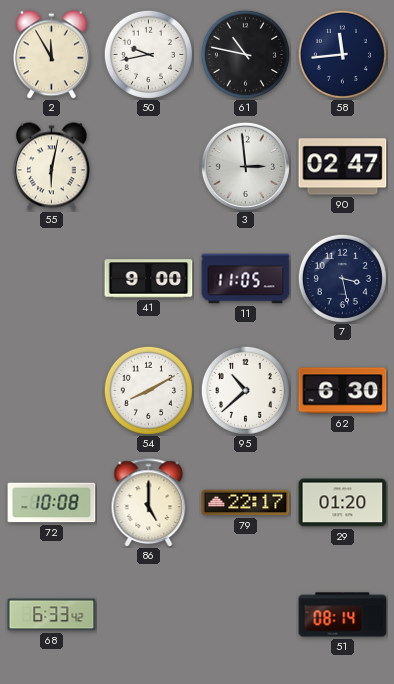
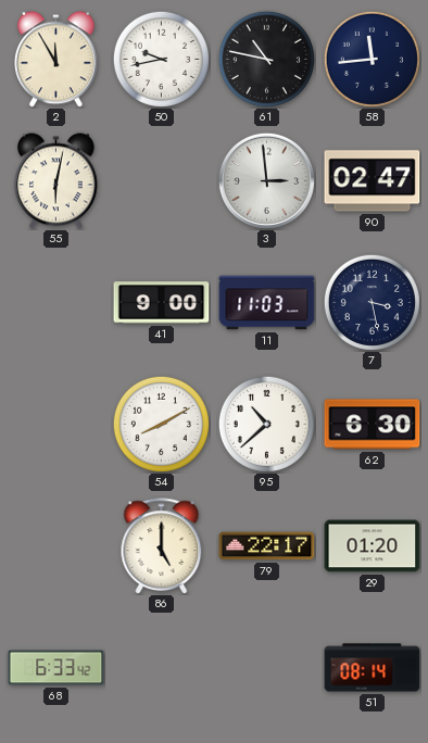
11: 11:05 -> 11:03
72: 10:08 -> none
